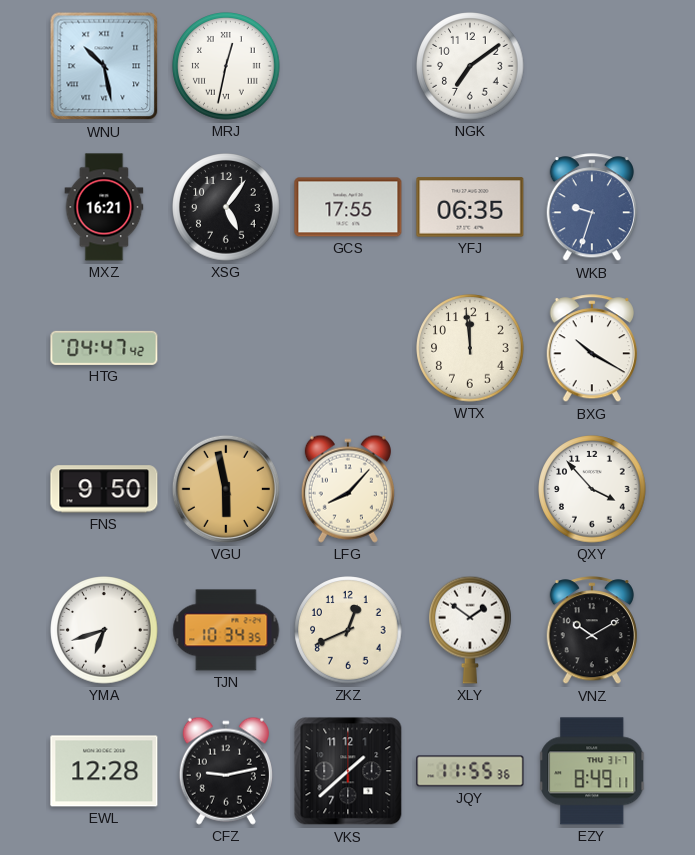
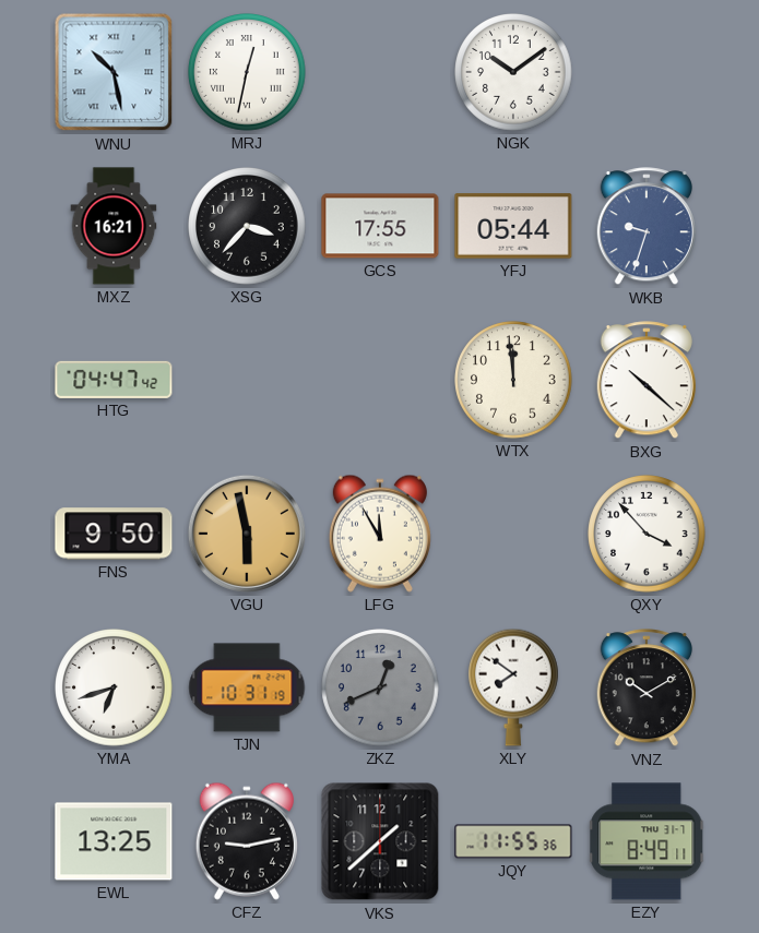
NGK: 7:09 -> 10:09
XSG: 5:06 -> 3:37
YFJ: 06:35 -> 05:44
BXG: 10:20 -> 10:22
LFG: 8:07 -> 11:55
TJN: 10:34 -> 10:31
ZKZ dial: cream -> grey
XLY: 1:51 -> 7:51
EWL: 12:28 -> 13:25
